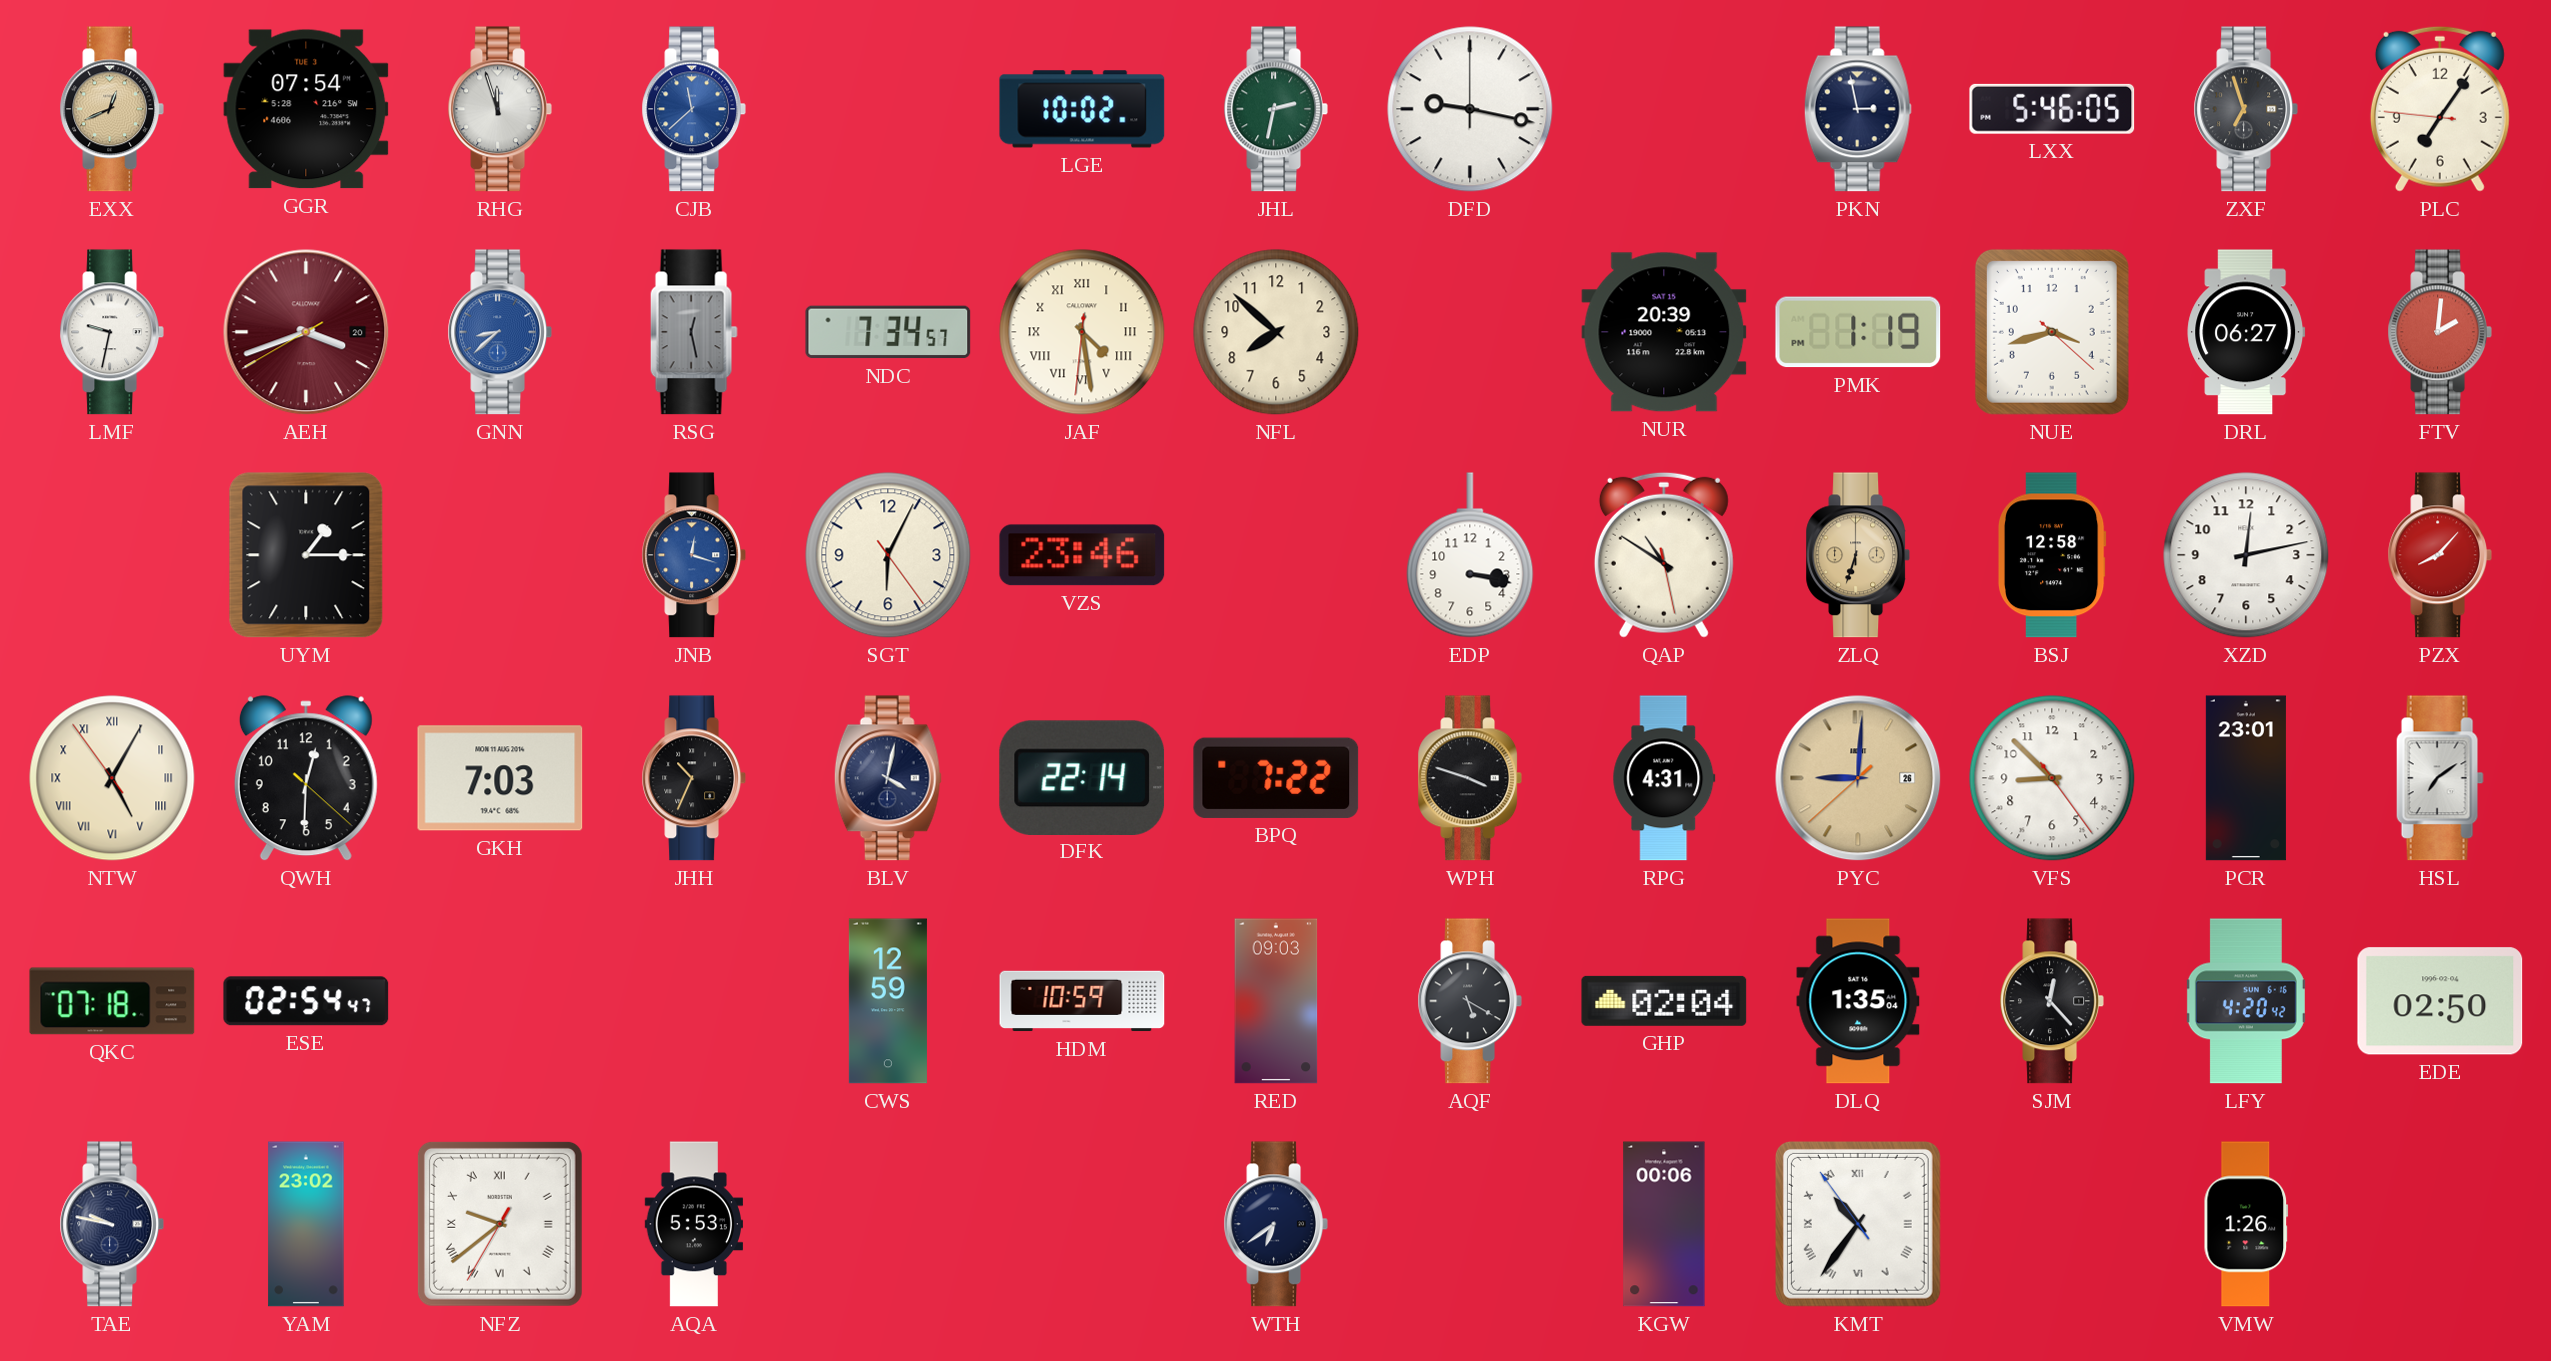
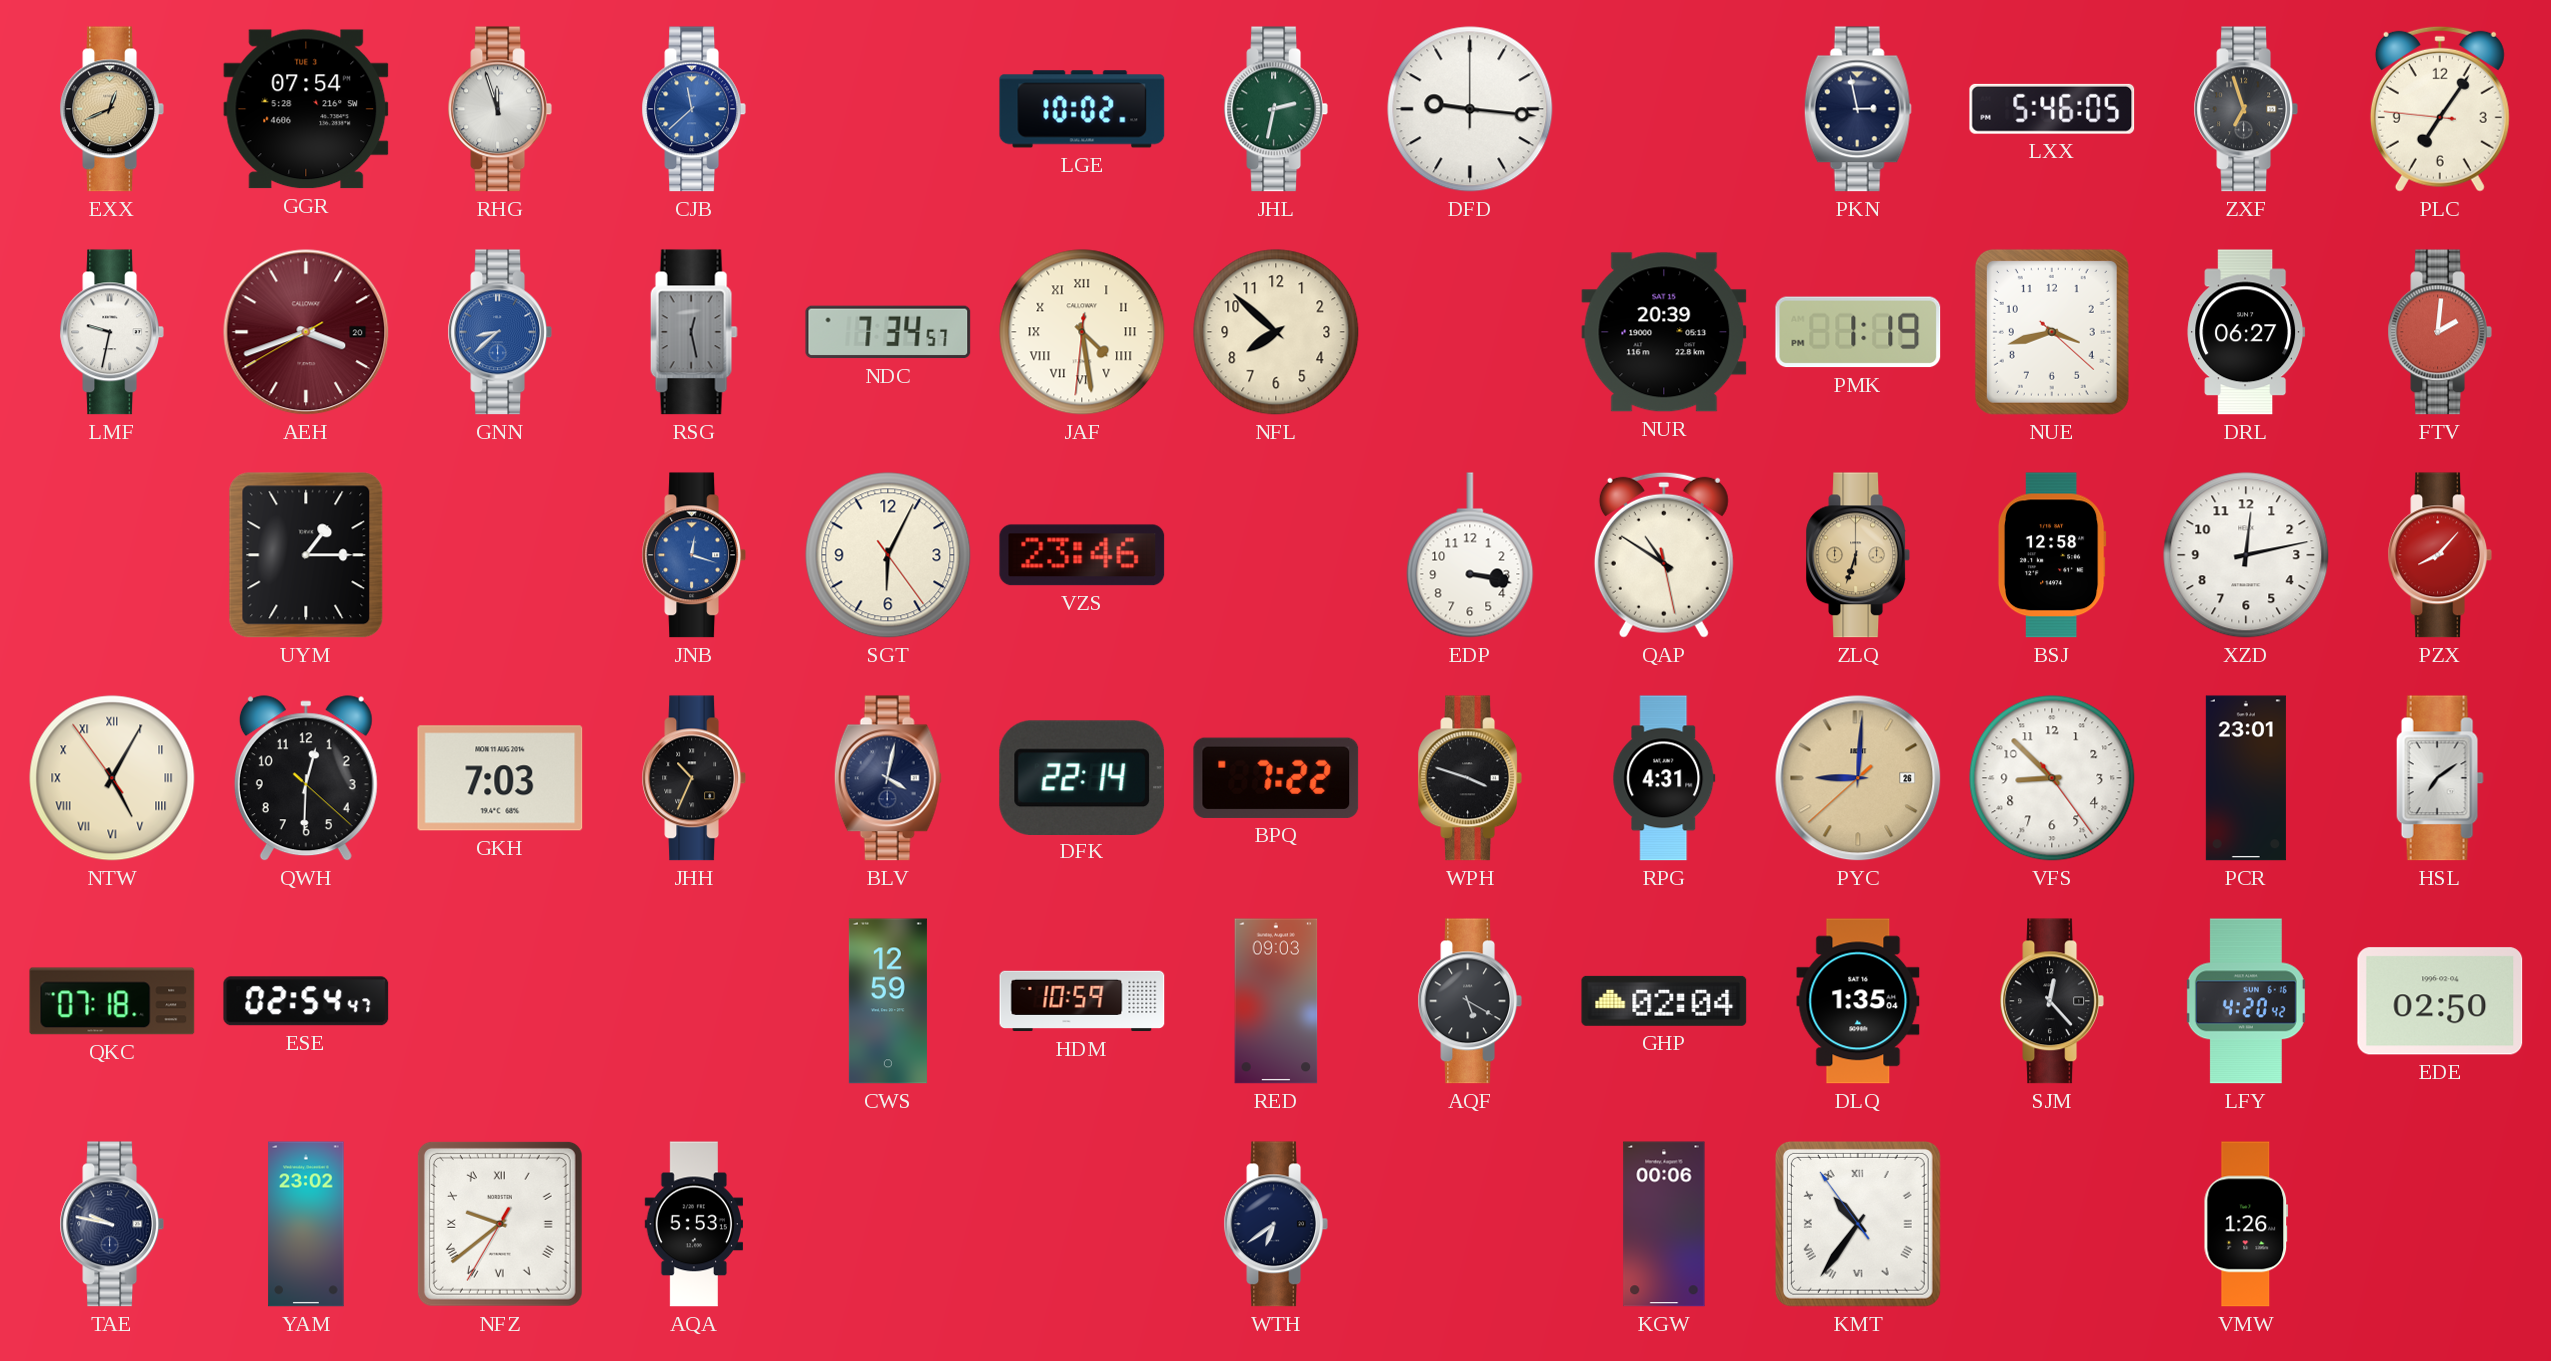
DFD: 9:17 -> 9:16
